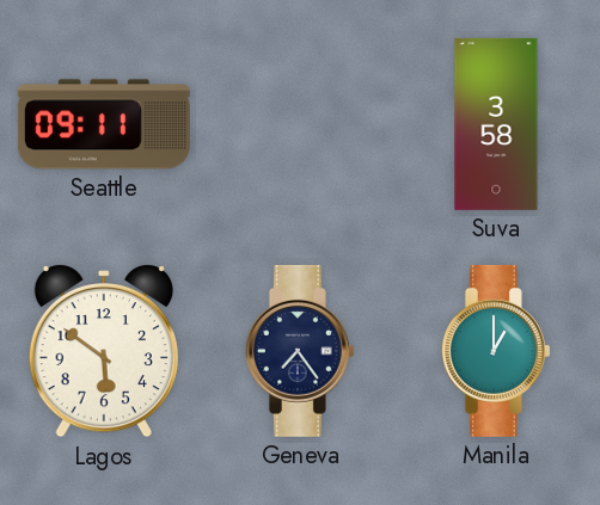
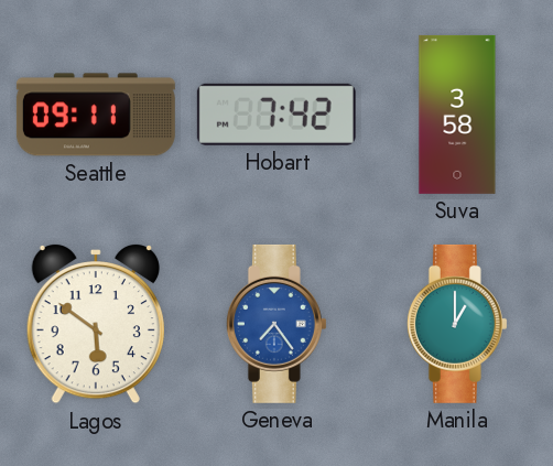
Hobart: none -> 7:42
Geneva dial: navy -> blue
